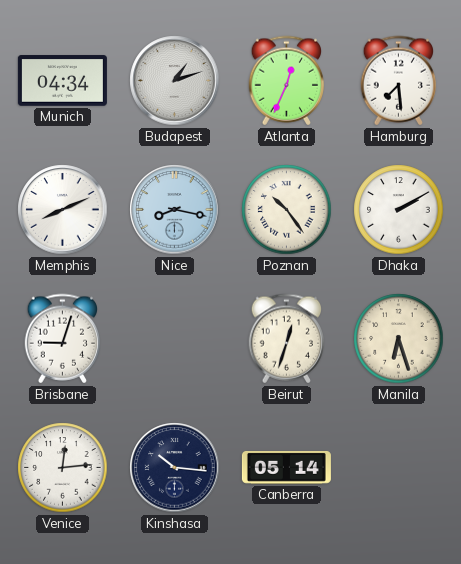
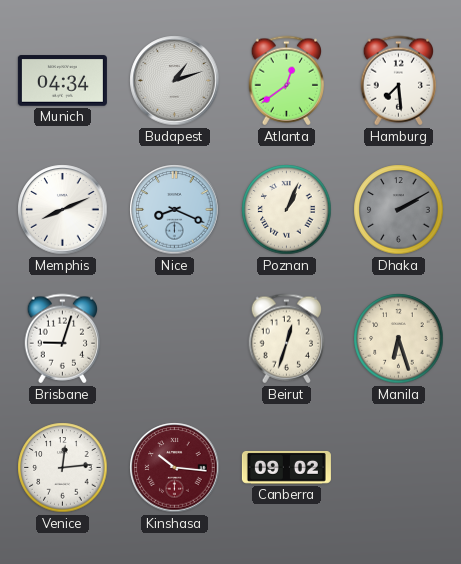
Atlanta: 12:34 -> 12:39
Nice: 8:17 -> 8:19
Poznan: 10:24 -> 1:04
Dhaka dial: white -> grey
Kinshasa dial: navy -> burgundy
Canberra: 05:14 -> 09:02
